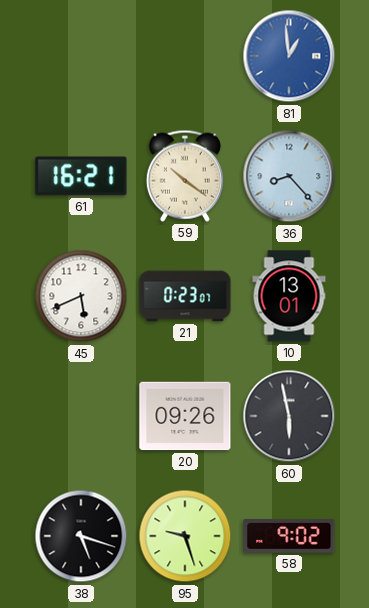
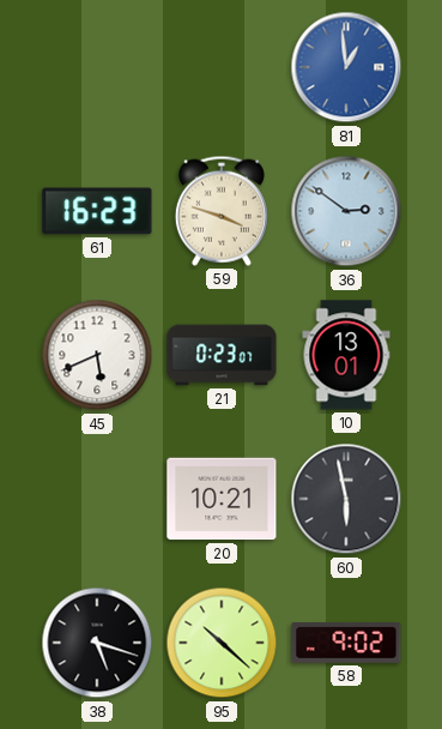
61: 16:21 -> 16:23
59: 10:21 -> 3:48
36: 8:23 -> 2:51
20: 09:26 -> 10:21
95: 9:27 -> 10:22
